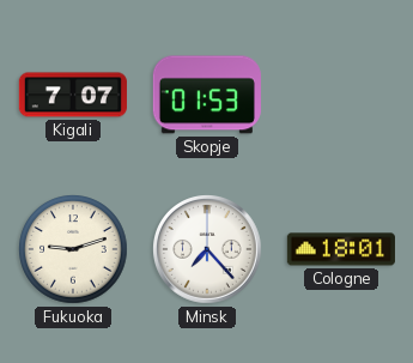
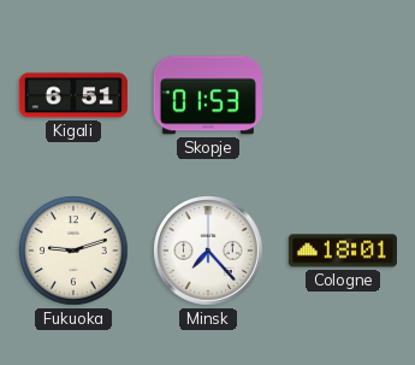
Kigali: 7:07 -> 6:51
